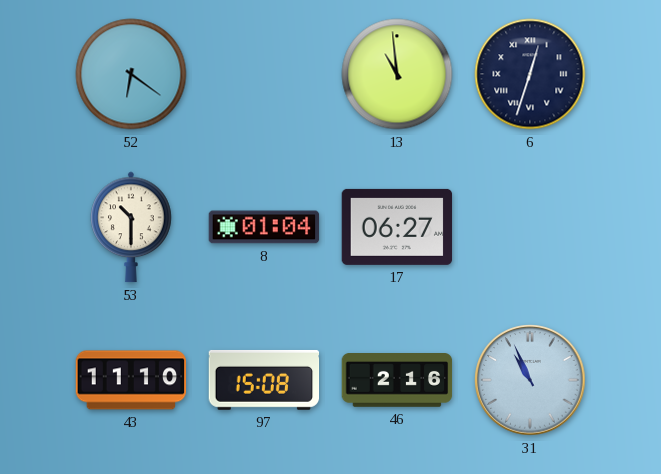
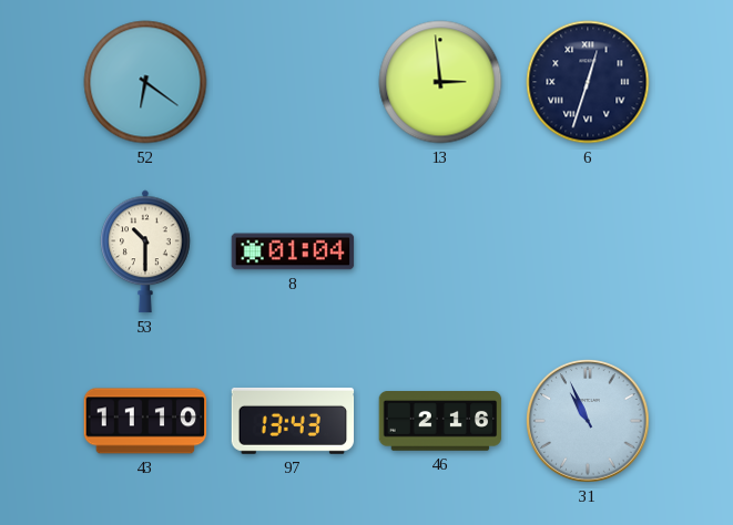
13: 10:59 -> 2:59
17: 06:27 -> none
97: 15:08 -> 13:43
